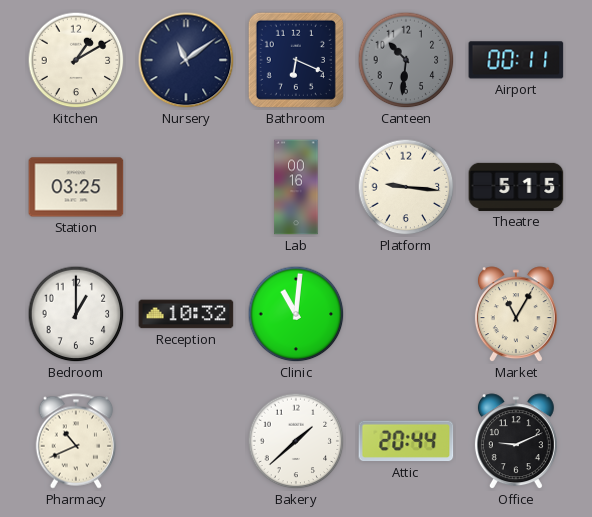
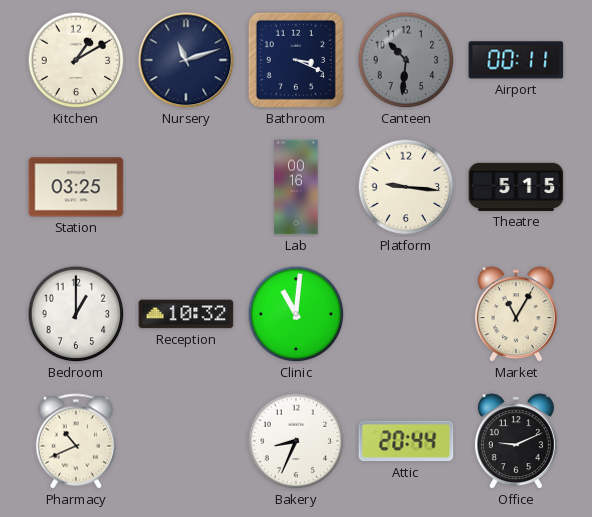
Nursery: 11:09 -> 11:12
Bathroom: 6:19 -> 3:19
Bakery: 1:38 -> 8:34
